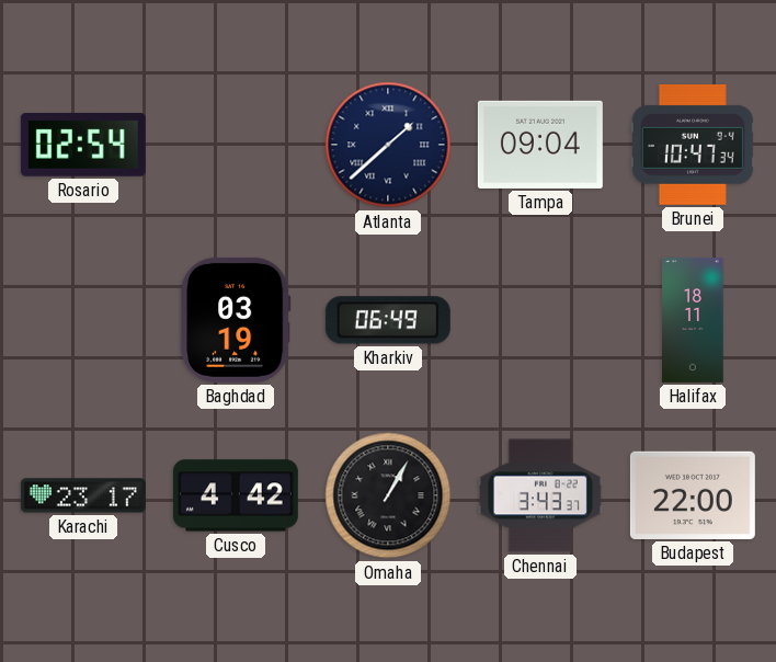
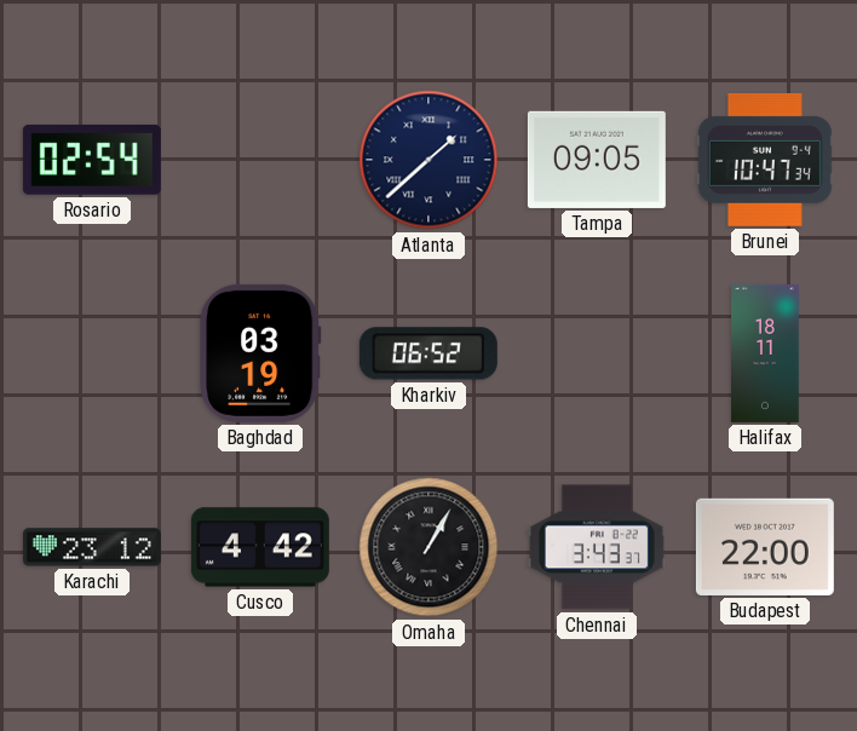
Tampa: 09:04 -> 09:05
Kharkiv: 06:49 -> 06:52
Karachi: 23:17 -> 23:12
